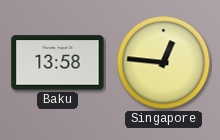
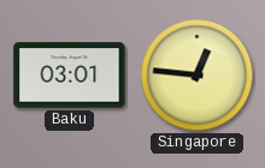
Baku: 13:58 -> 03:01
